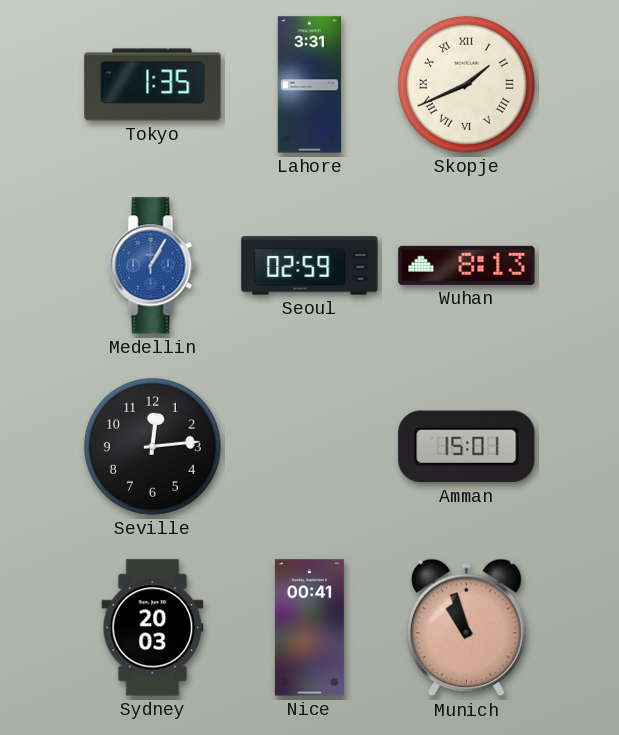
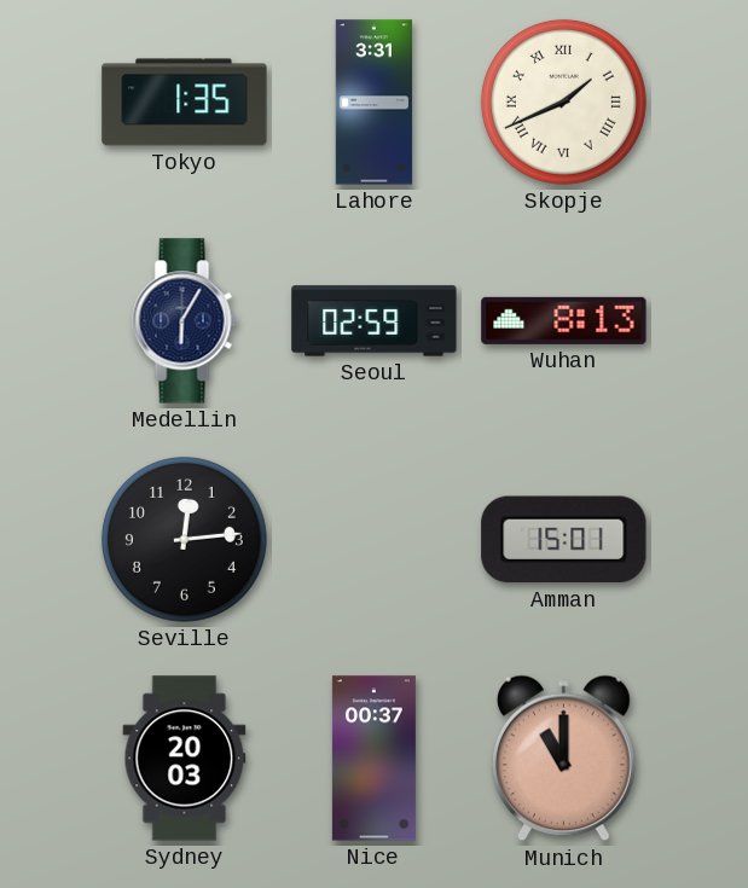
Medellin: 1:05 -> 6:05
Medellin dial: blue -> navy
Nice: 00:41 -> 00:37
Munich: 10:57 -> 11:00
